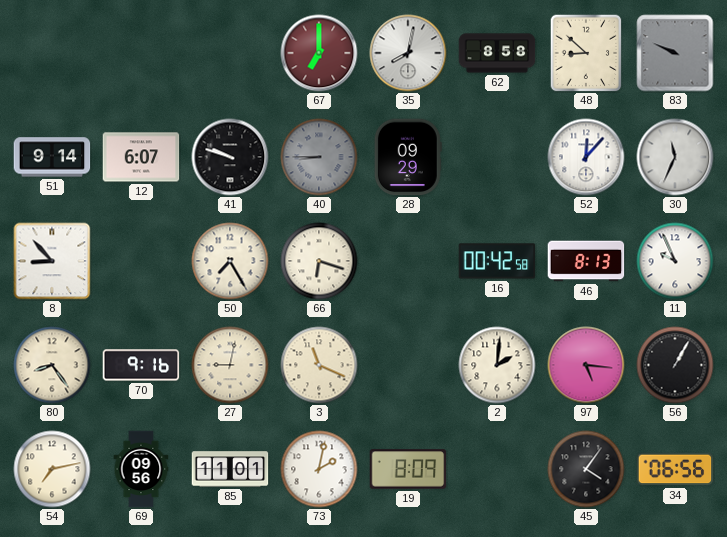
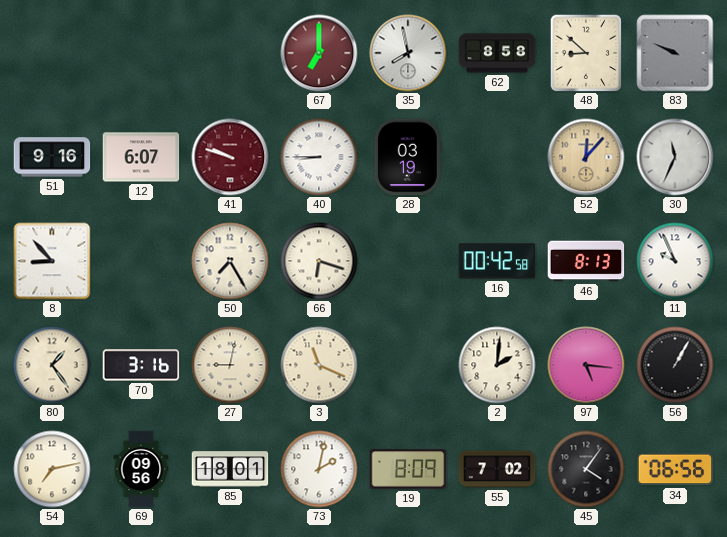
35: 8:02 -> 7:58
51: 9:14 -> 9:16
41 dial: black -> burgundy
40 dial: grey -> white
28: 09:29 -> 03:19
52 dial: white -> champagne
80: 8:24 -> 1:24
70: 9:16 -> 3:16
85: 11:01 -> 18:01
55: none -> 7:02
